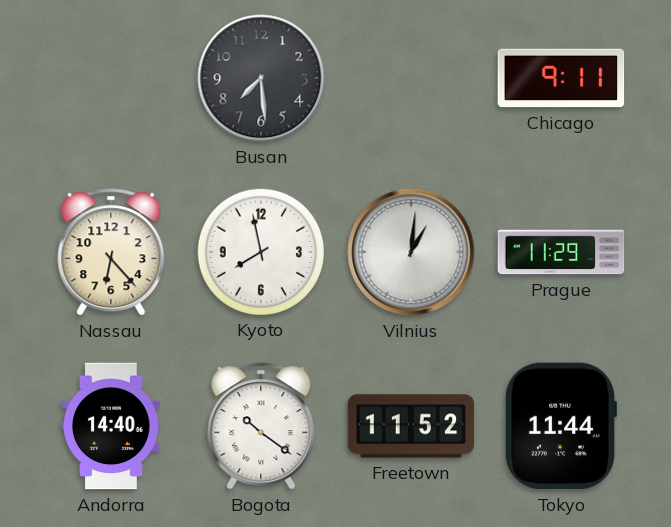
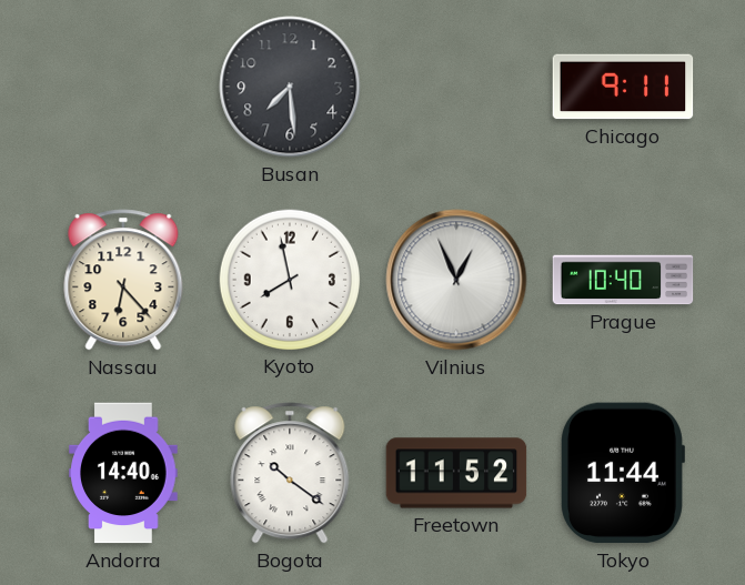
Vilnius: 1:01 -> 12:56
Prague: 11:29 -> 10:40
